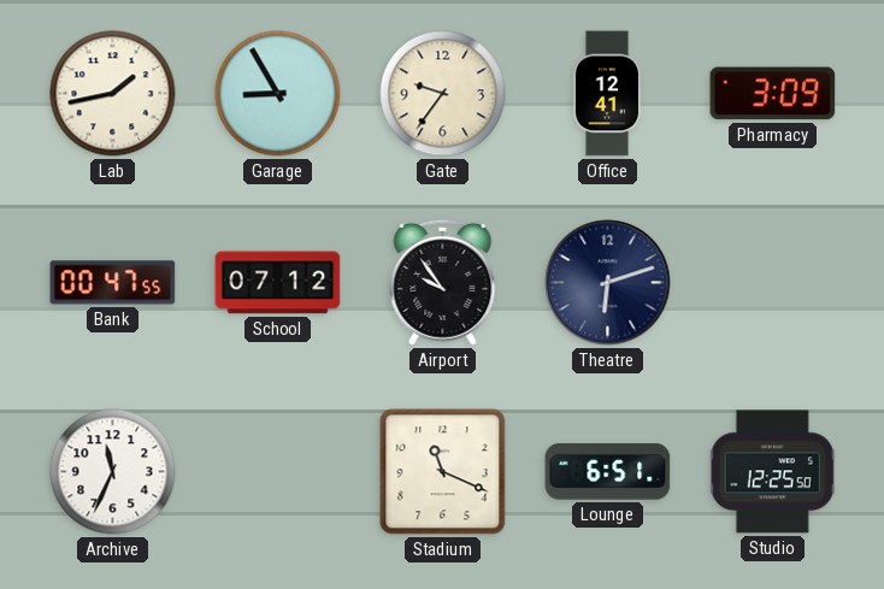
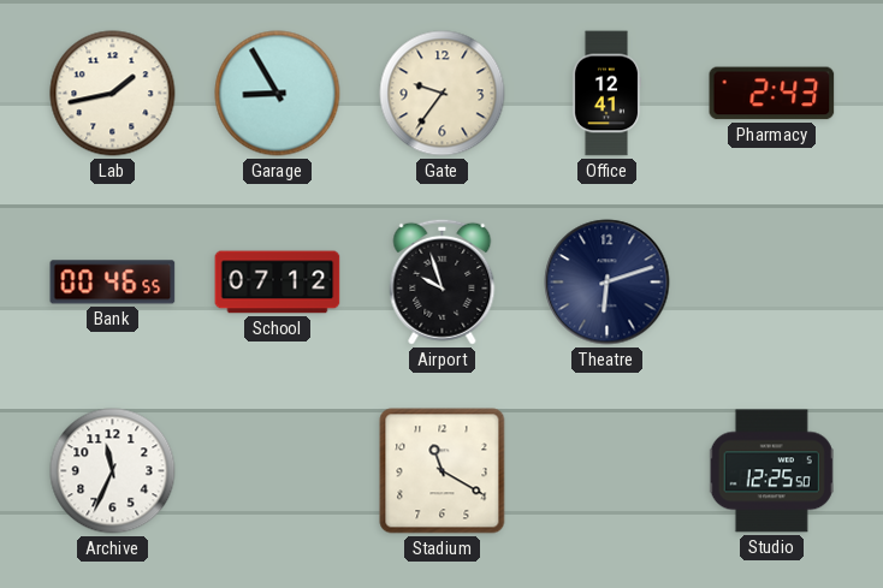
Pharmacy: 3:09 -> 2:43
Bank: 00:47 -> 00:46
Airport: 9:54 -> 9:57
Stadium: 11:19 -> 11:20
Lounge: 6:51 -> none
